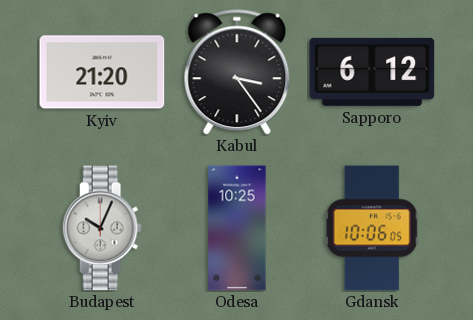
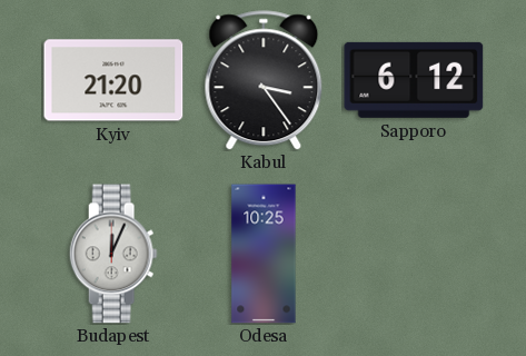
Budapest: 10:04 -> 12:04
Gdansk: 10:06 -> none
